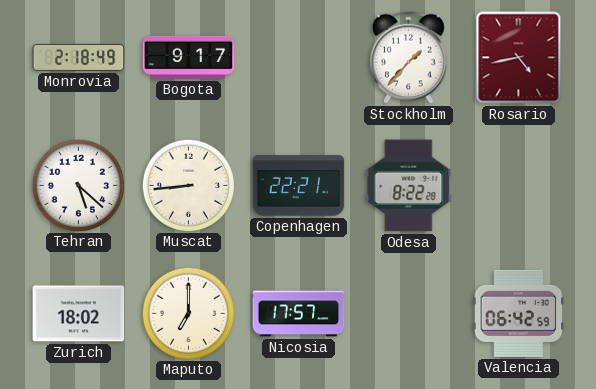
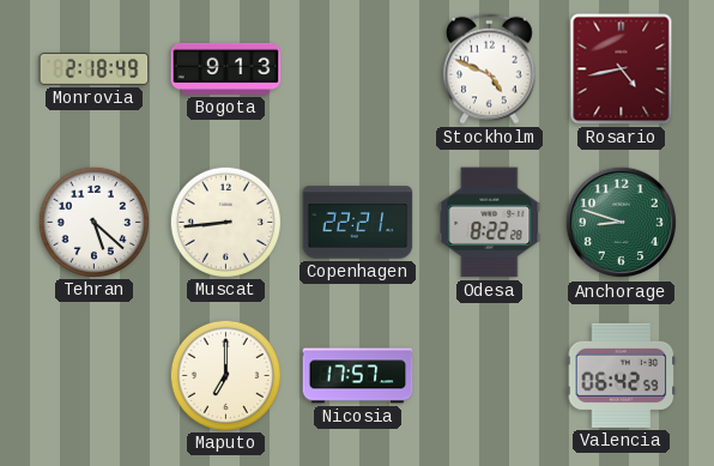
Bogota: 9:17 -> 9:13
Stockholm: 1:37 -> 4:49
Anchorage: none -> 8:48
Zurich: 18:02 -> none
